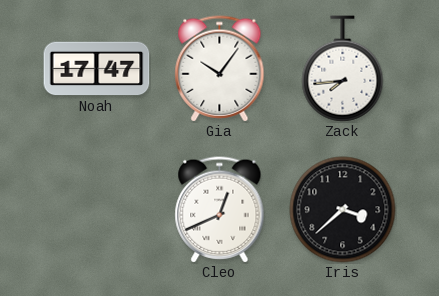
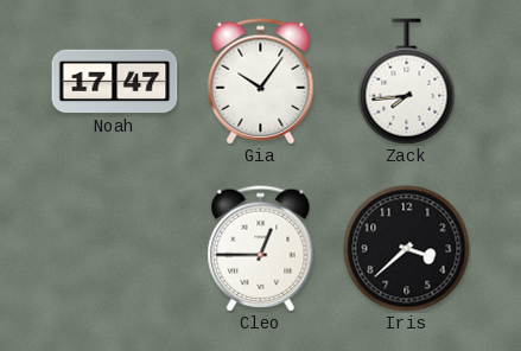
Cleo: 12:41 -> 12:45
